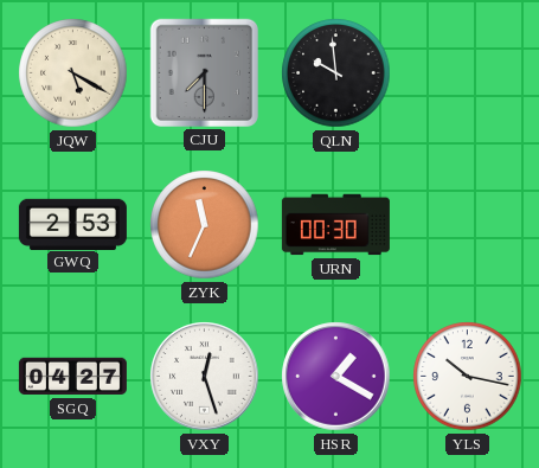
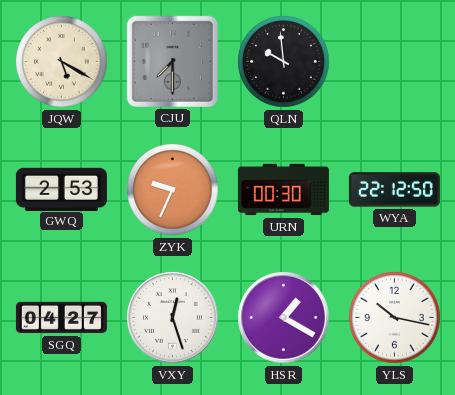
ZYK: 11:34 -> 9:34
WYA: none -> 22:12
